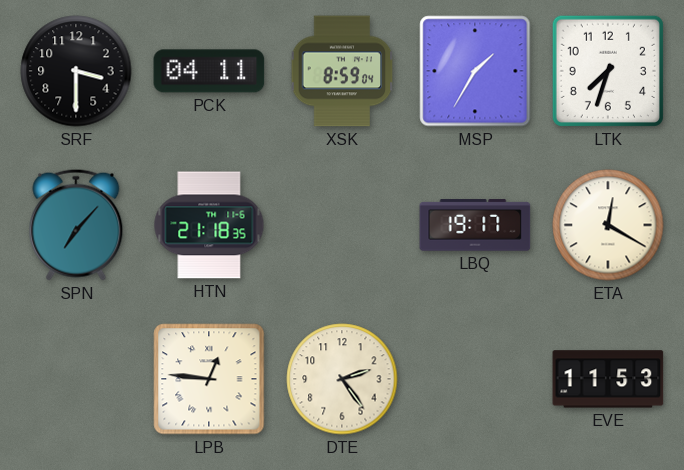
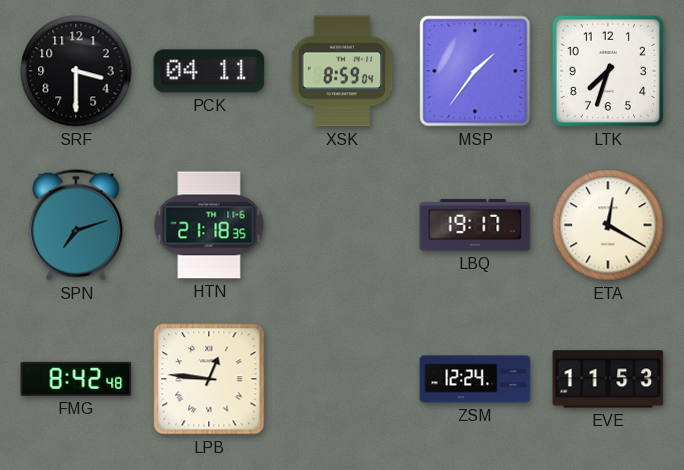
MSP: 1:35 -> 1:36
SPN: 7:07 -> 7:12
FMG: none -> 8:42
DTE: 2:24 -> none
ZSM: none -> 12:24
